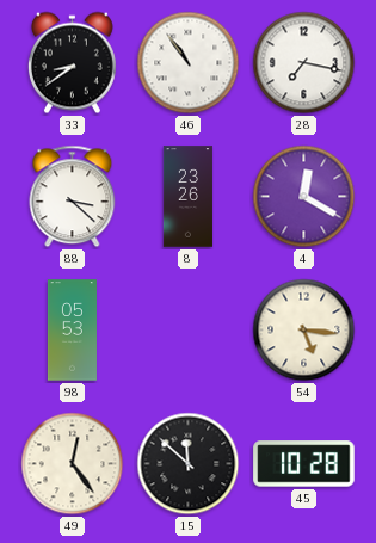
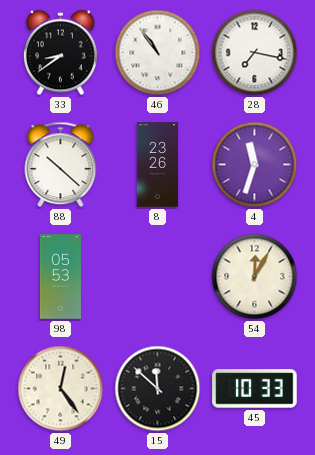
88: 3:22 -> 10:22
4: 12:20 -> 11:33
54: 5:16 -> 12:05
45: 10:28 -> 10:33
